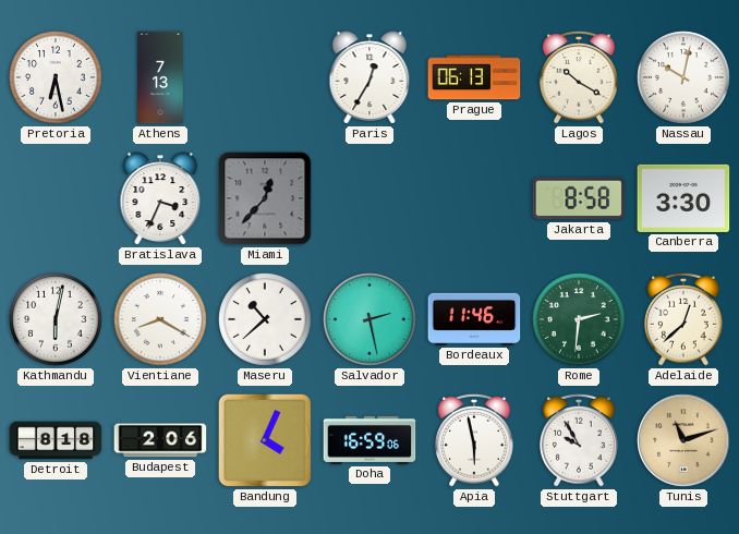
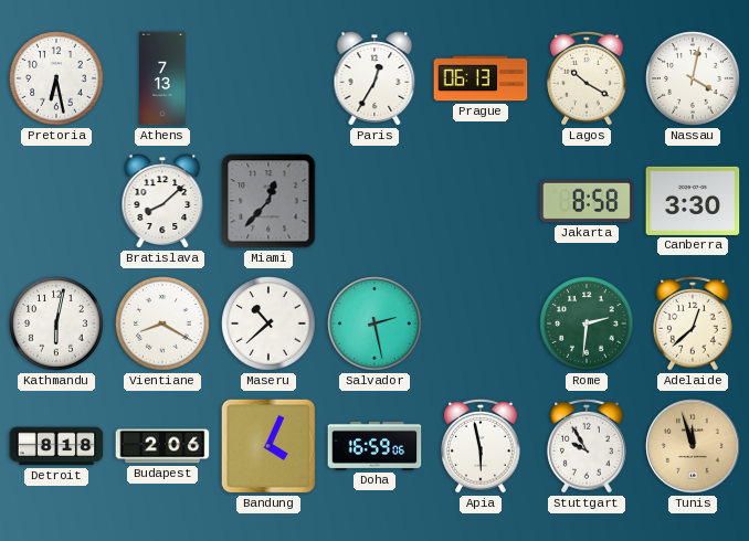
Nassau: 10:02 -> 4:02
Bratislava: 3:34 -> 8:08
Bordeaux: 11:46 -> none
Tunis: 11:12 -> 11:57
